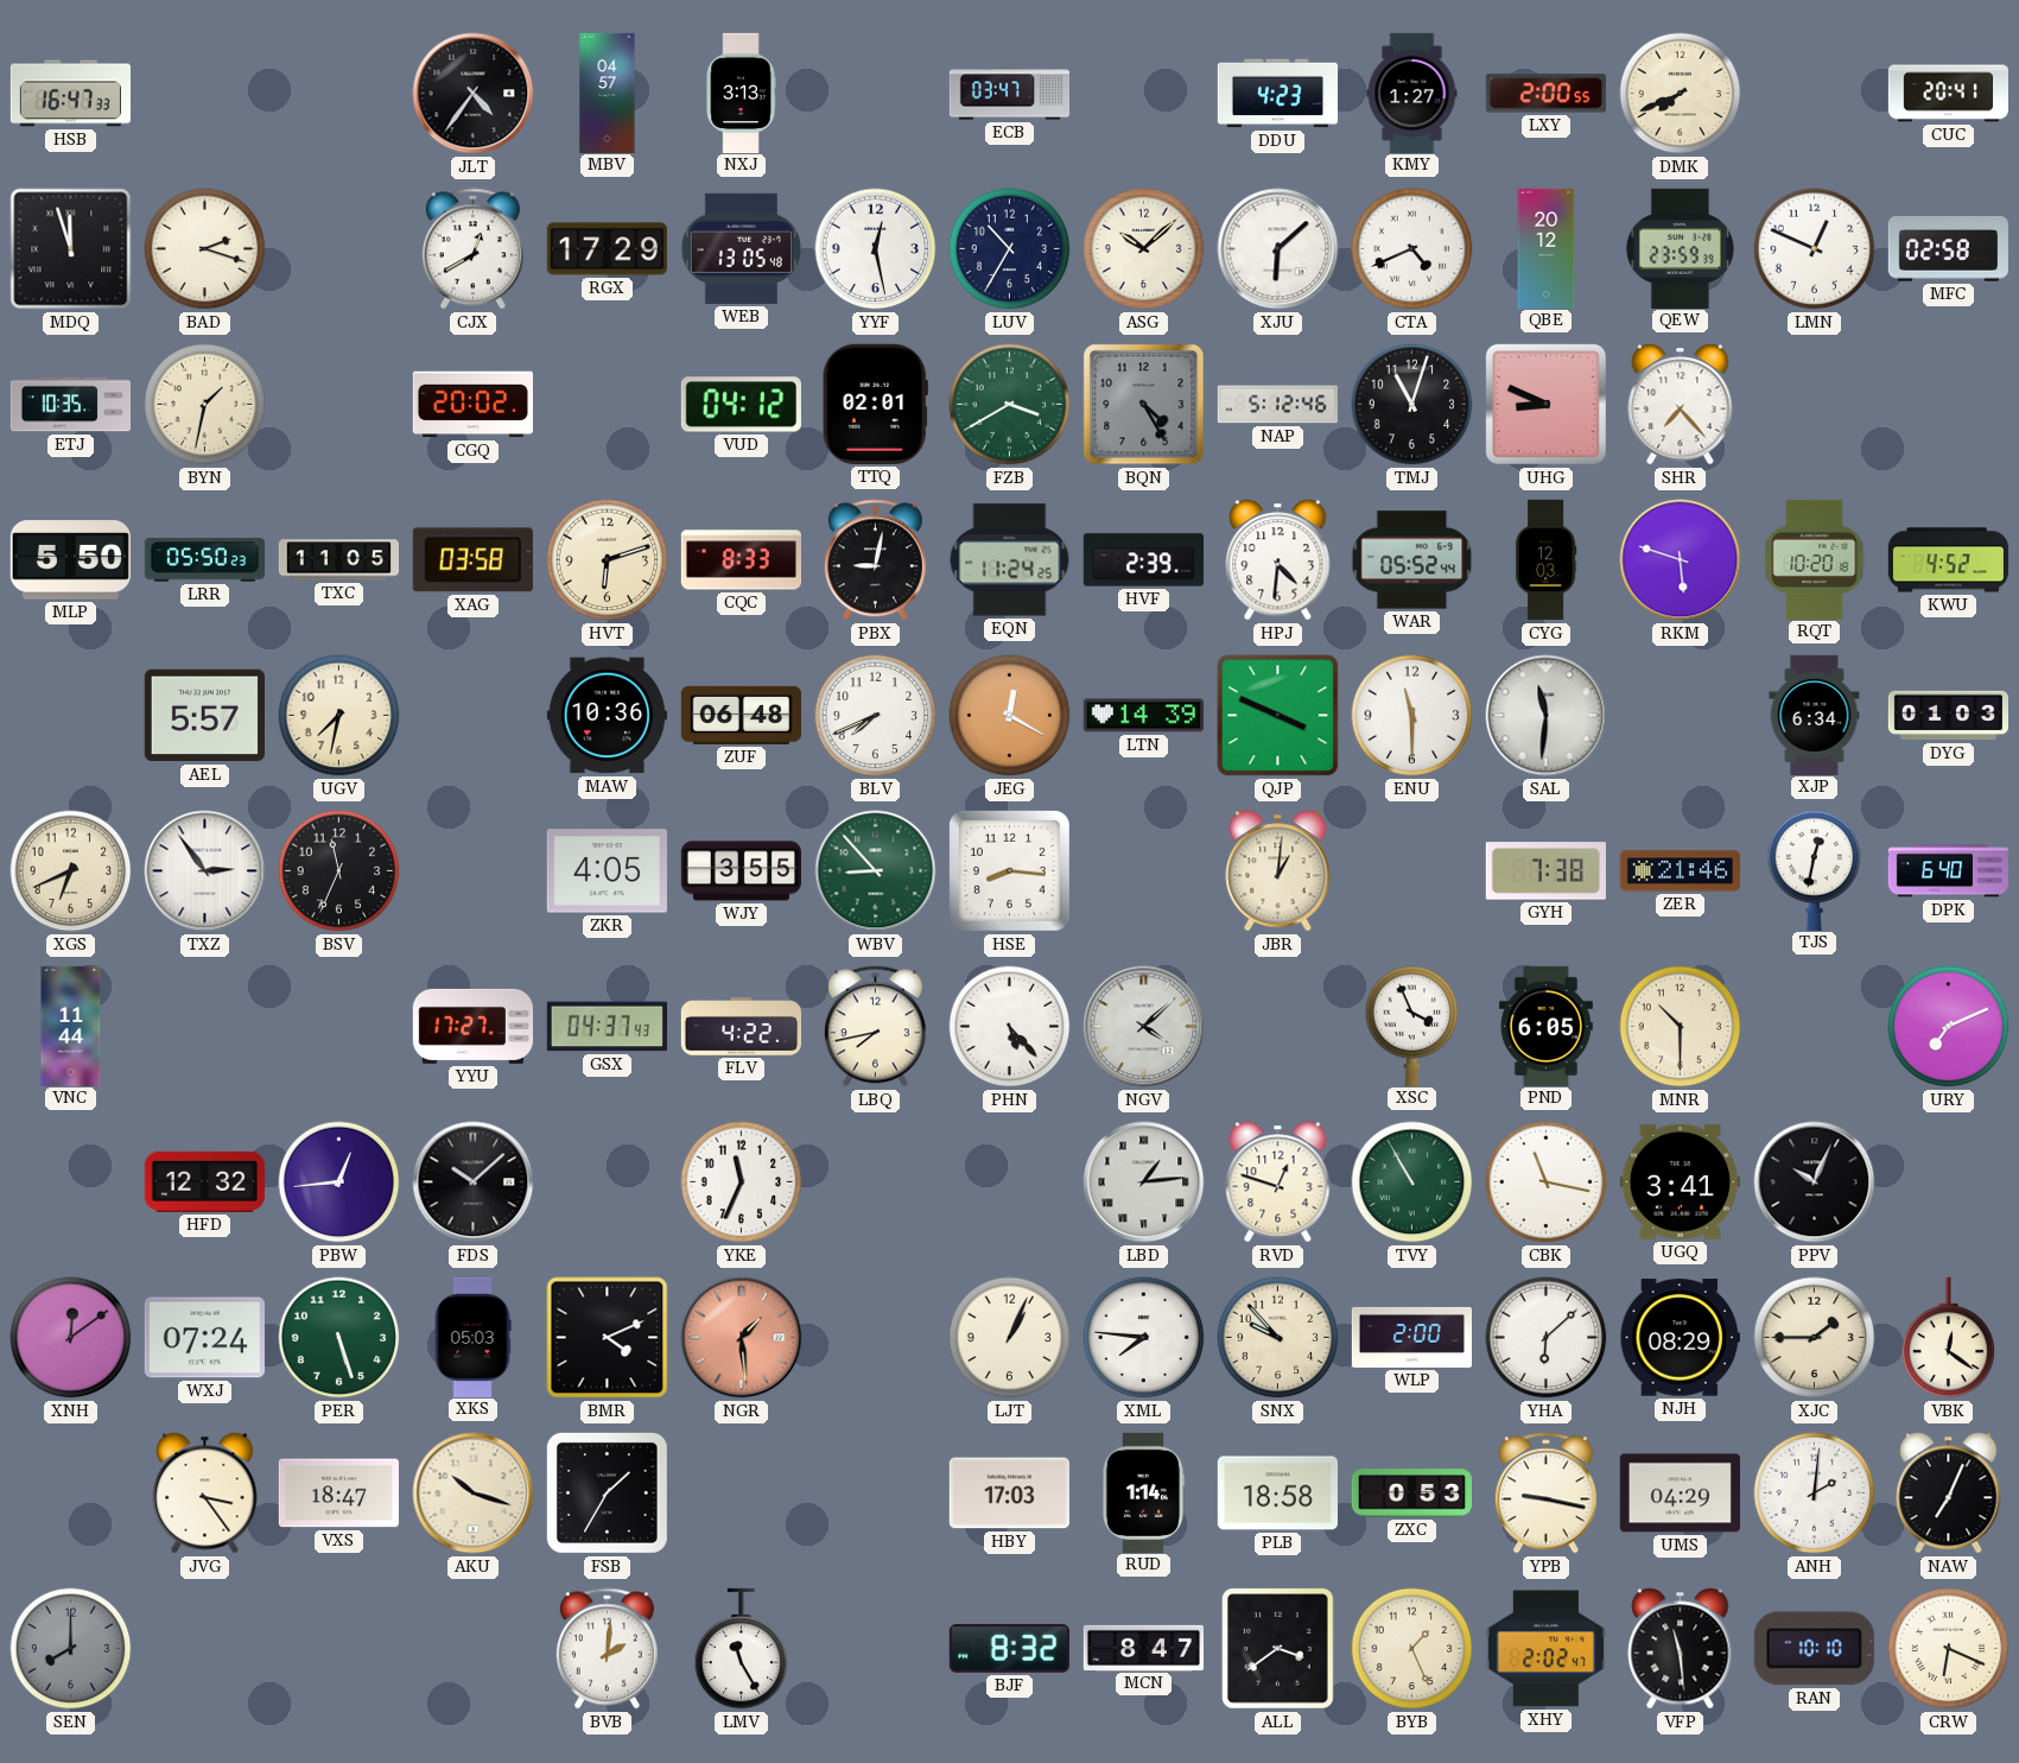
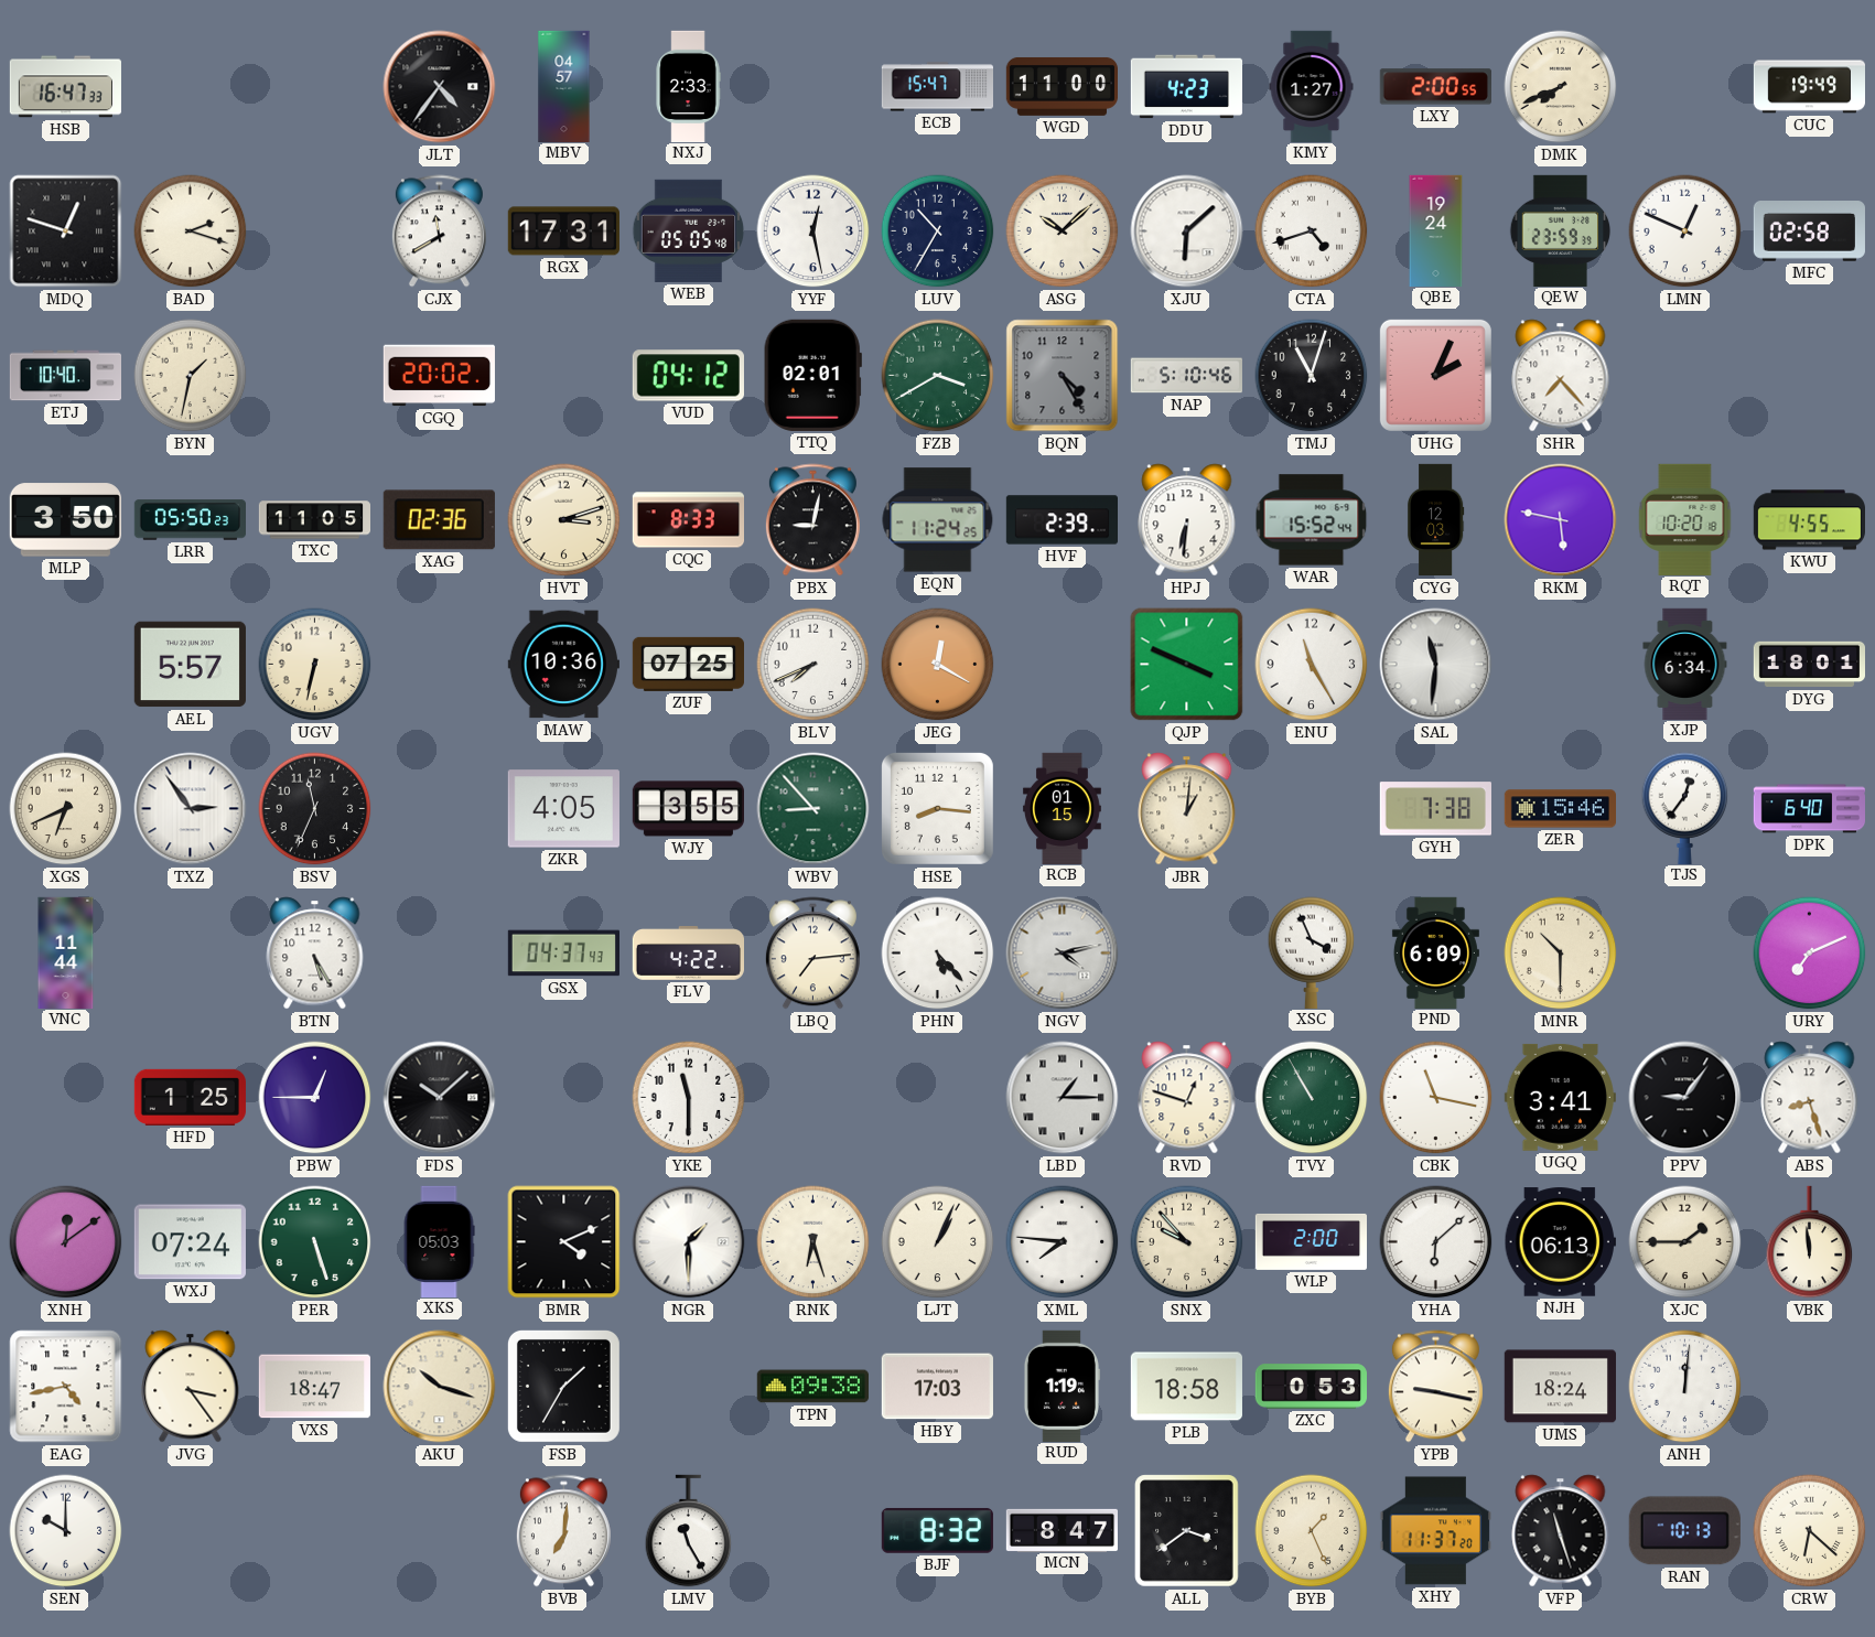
NXJ: 3:13 -> 2:33
ECB: 03:47 -> 15:47
WGD: none -> 11:00
CUC: 20:41 -> 19:49
MDQ: 11:57 -> 12:48
CJX: 12:40 -> 11:40
RGX: 17:29 -> 17:31
WEB: 13:05 -> 05:05
CTA: 4:41 -> 4:42
QBE: 20:12 -> 19:24
ETJ: 10:35 -> 10:40
NAP: 5:12 -> 5:10
UHG: 8:49 -> 2:04
MLP: 5:50 -> 3:50
XAG: 03:58 -> 02:36
HVT: 6:12 -> 3:12
HPJ: 4:31 -> 6:31
WAR: 05:52 -> 15:52
RKM: 5:48 -> 5:47
KWU: 4:52 -> 4:55
UGV: 7:32 -> 6:32
ZUF: 06:48 -> 07:25
LTN: 14:39 -> none
ENU: 11:30 -> 11:25
DYG: 01:03 -> 18:01
RCB: none -> 01:15
ZER: 21:46 -> 15:46
TJS: 12:32 -> 12:36
BTN: none -> 5:25
YYU: 17:27 -> none
LBQ: 7:43 -> 7:14
NGV: 4:08 -> 4:13
PND: 6:05 -> 6:09
HFD: 12:32 -> 1:25
PBW: 12:44 -> 12:45
YKE: 11:34 -> 11:30
LBD: 1:14 -> 1:15
PPV: 10:04 -> 9:06
ABS: none -> 8:27
NGR: 1:29 -> 1:30
NGR dial: salmon -> white
RNK: none -> 6:27
NJH: 08:29 -> 06:13
VBK: 12:21 -> 11:59
EAG: none -> 4:43
TPN: none -> 09:38
RUD: 1:14 -> 1:19
UMS: 04:29 -> 18:24
ANH: 2:01 -> 12:01
NAW: 7:04 -> none
SEN: 8:00 -> 10:00
SEN dial: grey -> white
BVB: 2:01 -> 7:01
XHY: 2:02 -> 11:37
VFP: 11:29 -> 11:27
RAN: 10:10 -> 10:13
CRW: 6:19 -> 6:22
